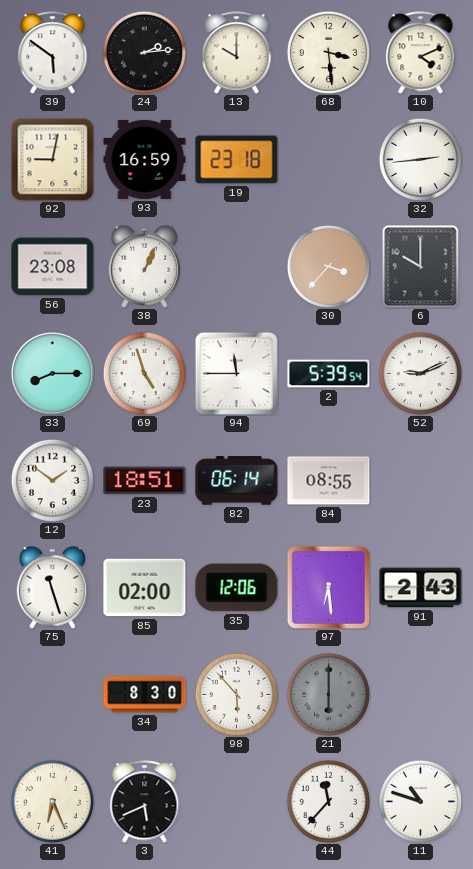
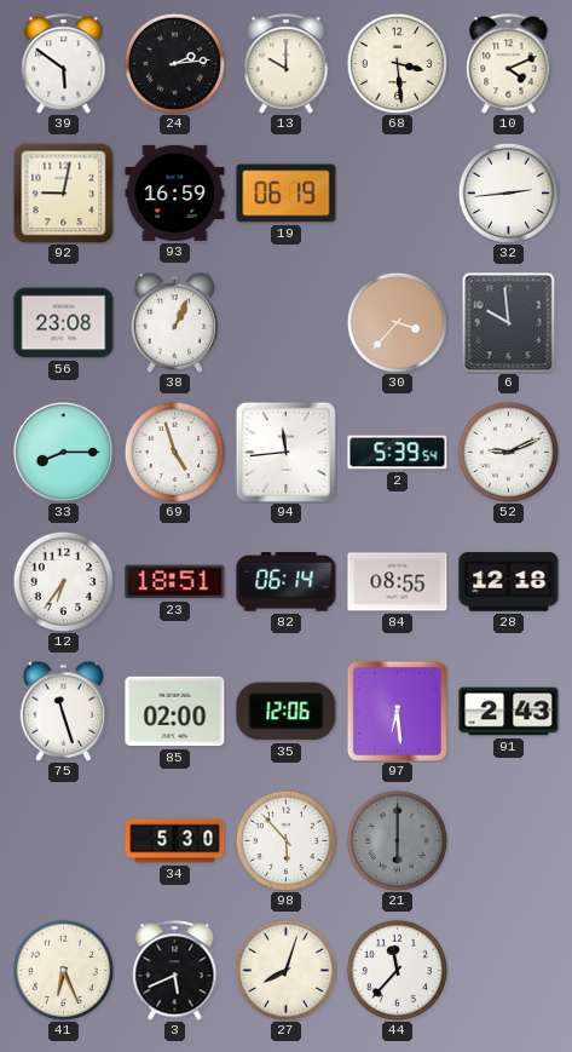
19: 23:18 -> 06:19
6: 10:00 -> 9:59
94: 11:45 -> 11:44
12: 1:51 -> 6:36
28: none -> 12:18
34: 8:30 -> 5:30
27: none -> 8:03
11: 10:48 -> none
